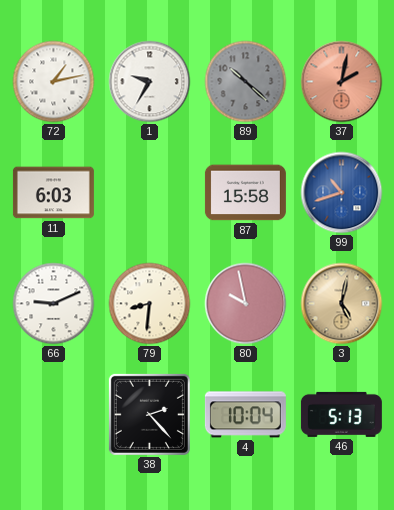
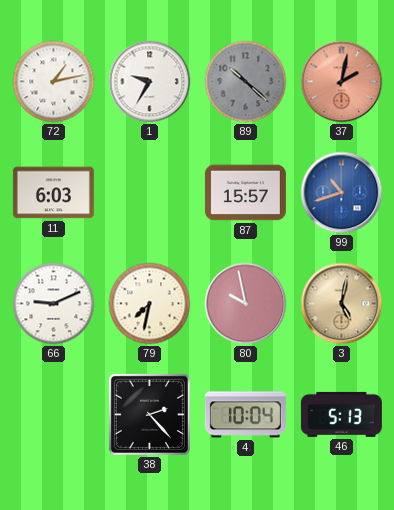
87: 15:58 -> 15:57
79: 8:31 -> 7:32
